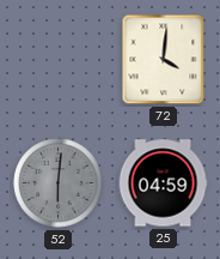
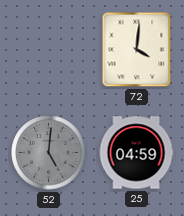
52: 6:01 -> 5:01
